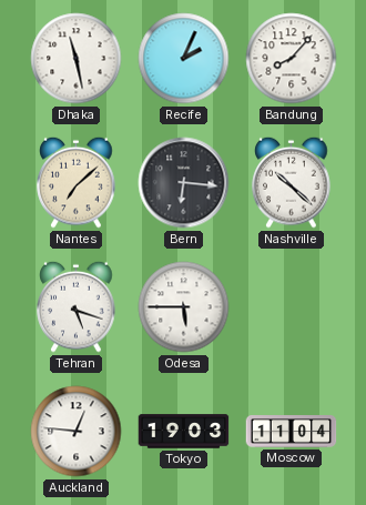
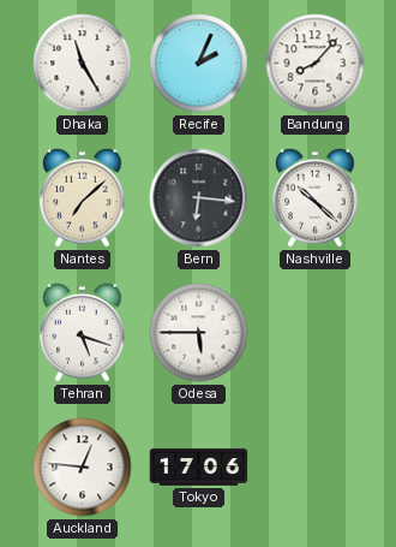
Dhaka: 11:28 -> 11:25
Tokyo: 19:03 -> 17:06
Moscow: 11:04 -> none
